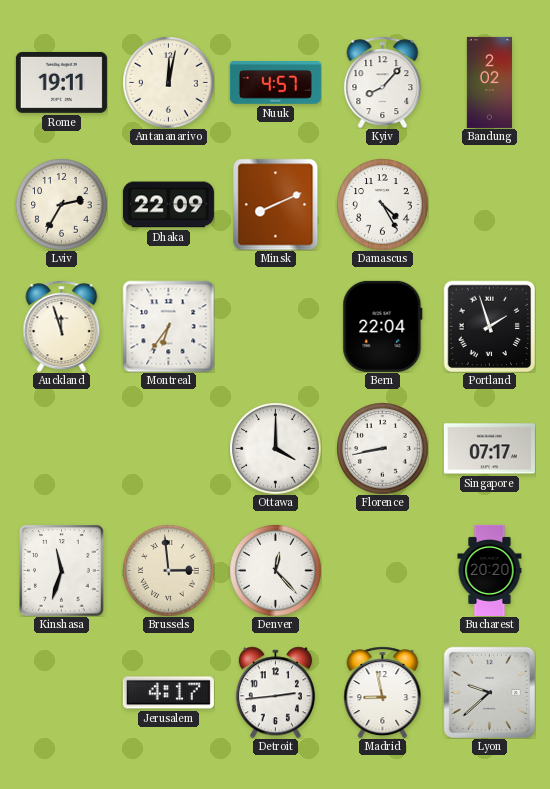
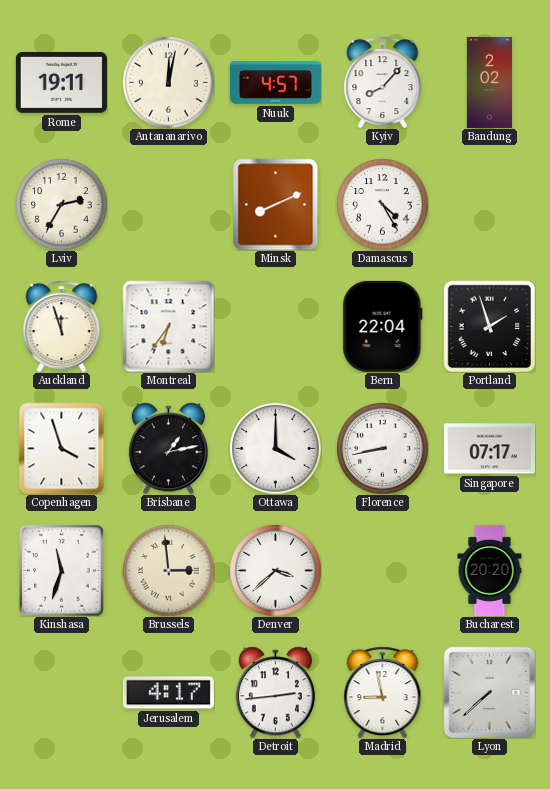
Dhaka: 22:09 -> none
Copenhagen: none -> 3:57
Brisbane: none -> 1:13
Denver: 12:23 -> 3:38
Lyon: 9:38 -> 7:38
